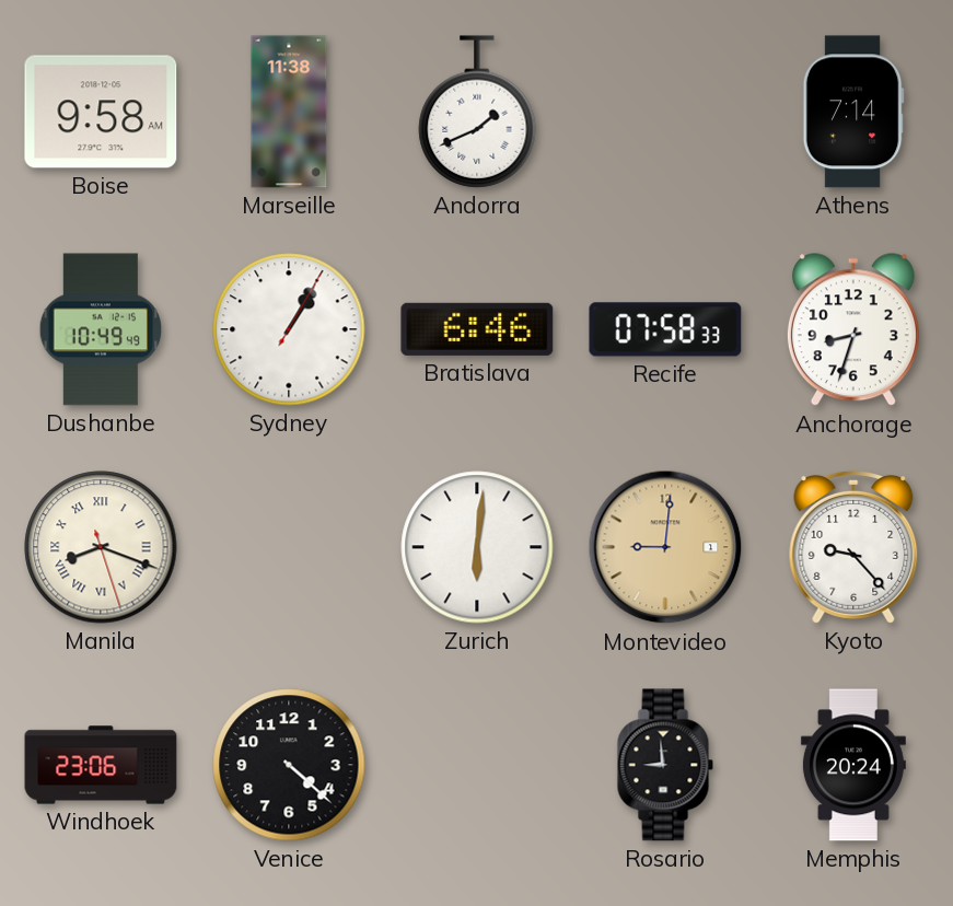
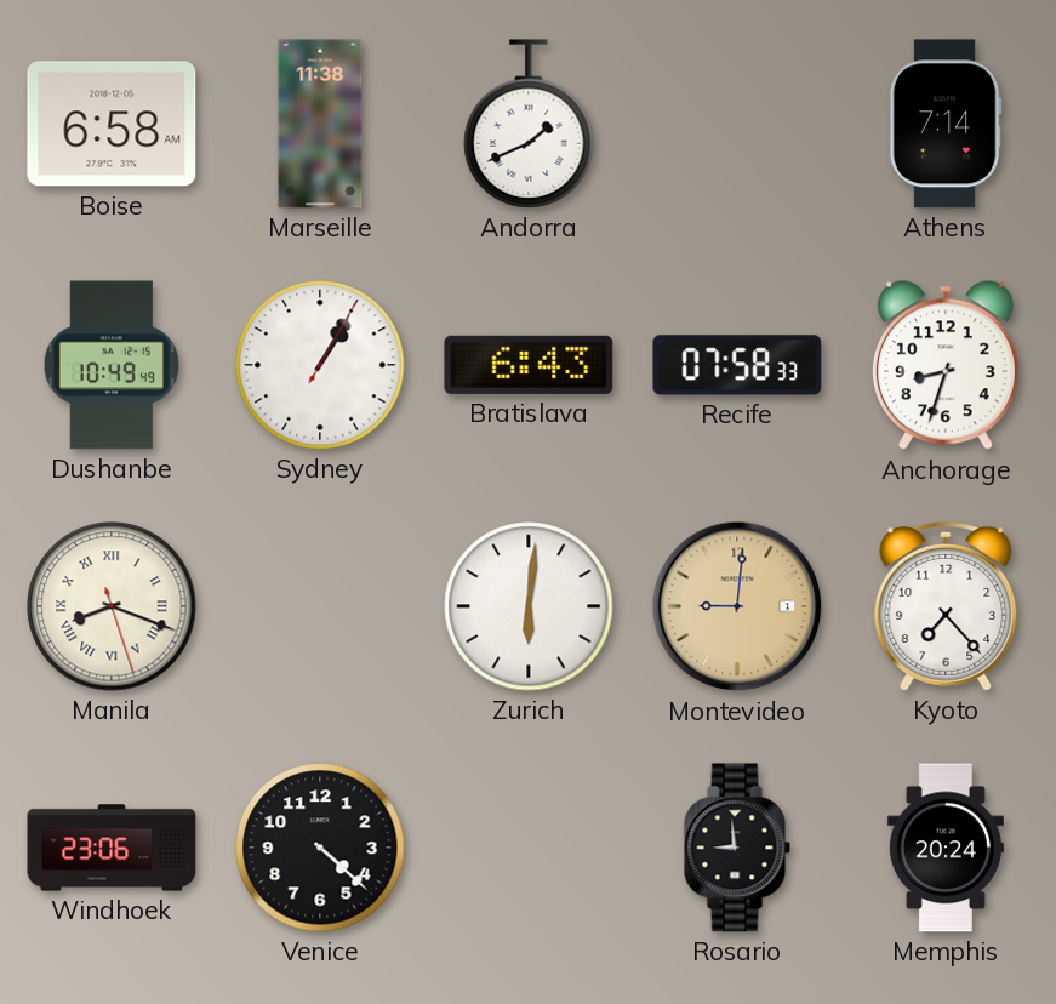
Boise: 9:58 -> 6:58
Bratislava: 6:46 -> 6:43
Kyoto: 9:23 -> 7:23
